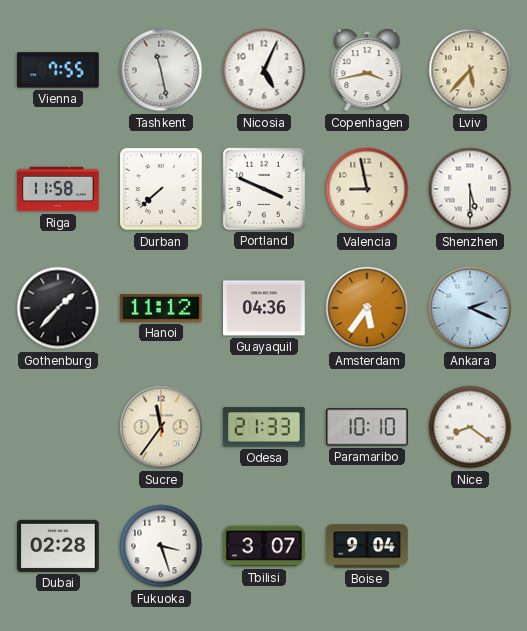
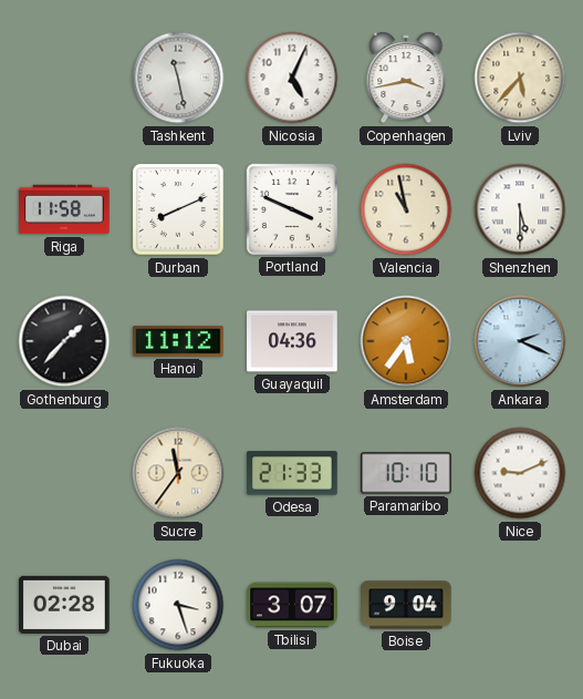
Vienna: 7:55 -> none
Durban: 7:38 -> 8:11
Valencia: 8:58 -> 10:58
Nice: 8:21 -> 9:11
